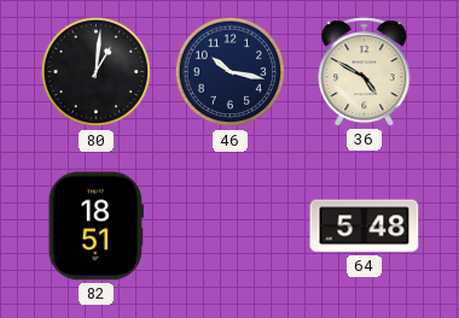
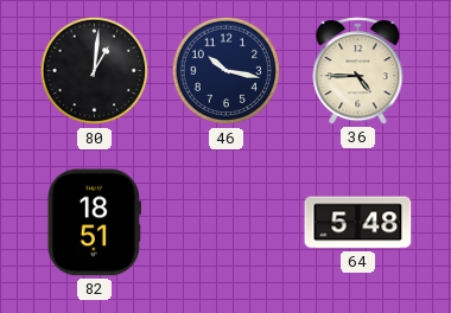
36: 4:50 -> 4:45
